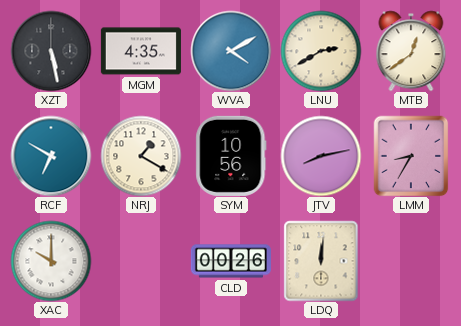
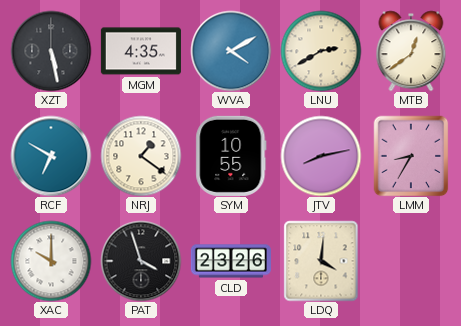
NRJ: 1:20 -> 1:21
SYM: 10:56 -> 10:55
PAT: none -> 3:57
CLD: 00:26 -> 23:26
LDQ: 12:01 -> 4:01
